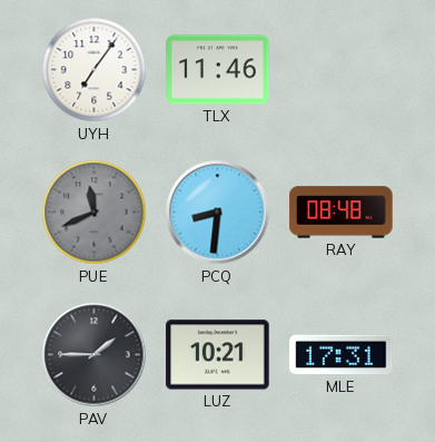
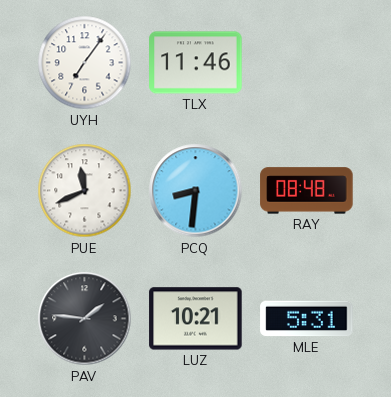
PUE dial: grey -> white
PAV: 1:45 -> 1:46
MLE: 17:31 -> 5:31
